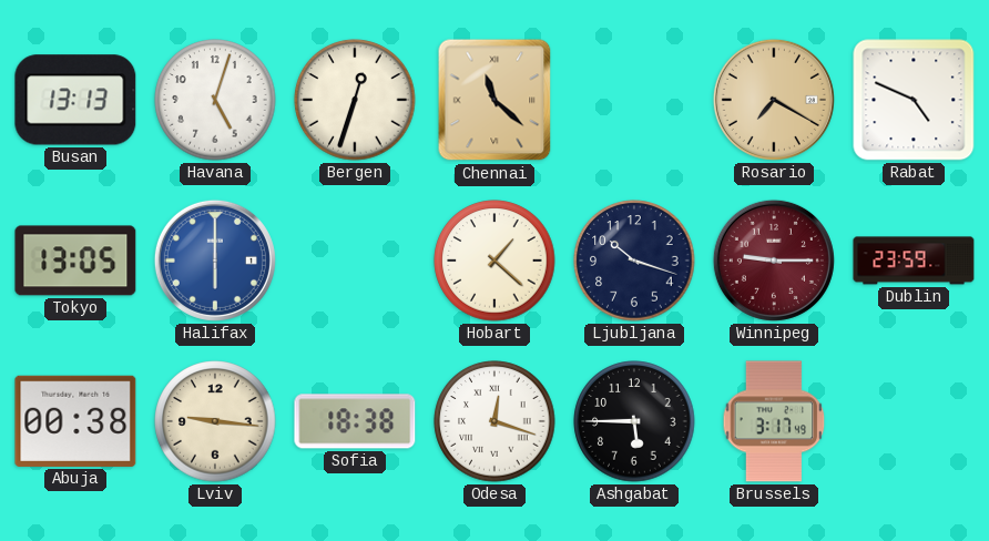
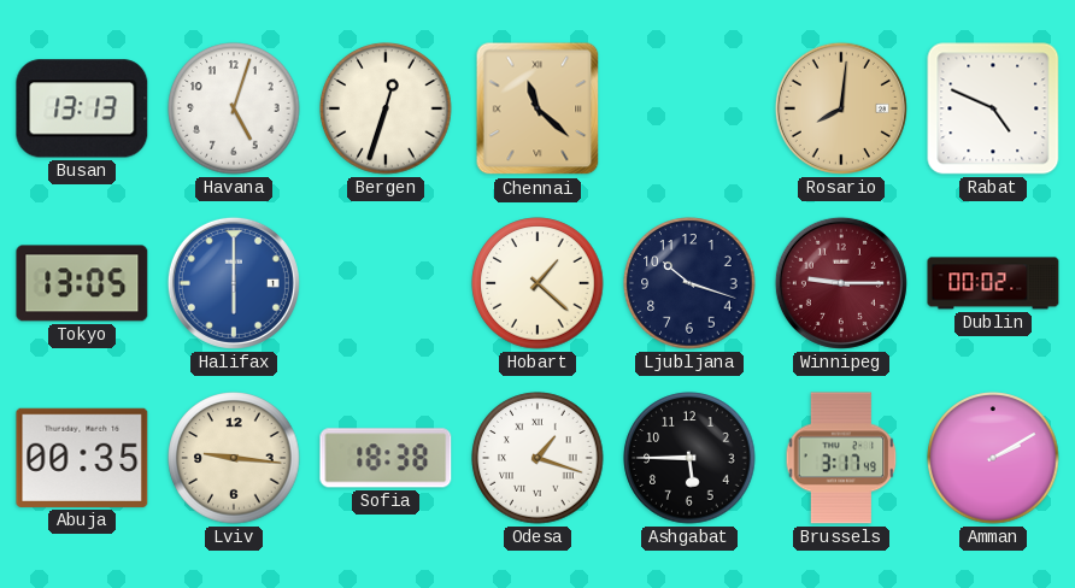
Rosario: 7:20 -> 8:01
Dublin: 23:59 -> 00:02
Abuja: 00:38 -> 00:35
Odesa: 12:18 -> 1:18
Amman: none -> 2:10
